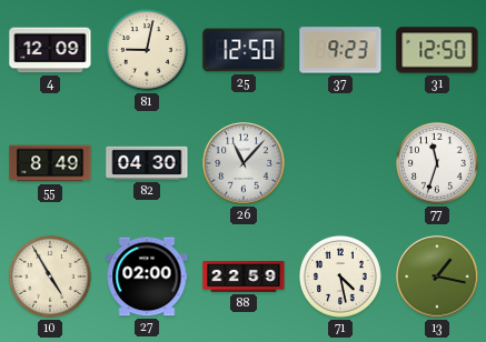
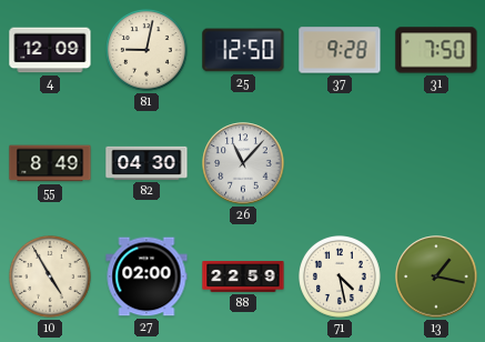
37: 9:23 -> 9:28
31: 12:50 -> 7:50
77: 11:33 -> none
